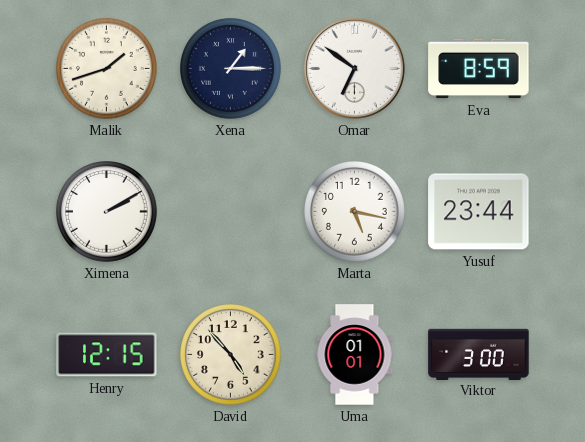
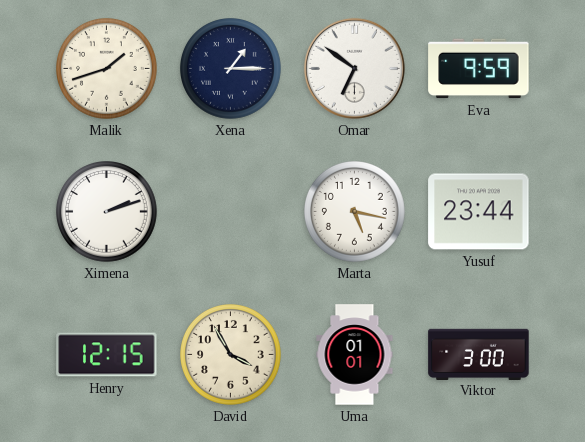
Eva: 8:59 -> 9:59
Ximena: 2:10 -> 2:12
David: 4:53 -> 3:55
